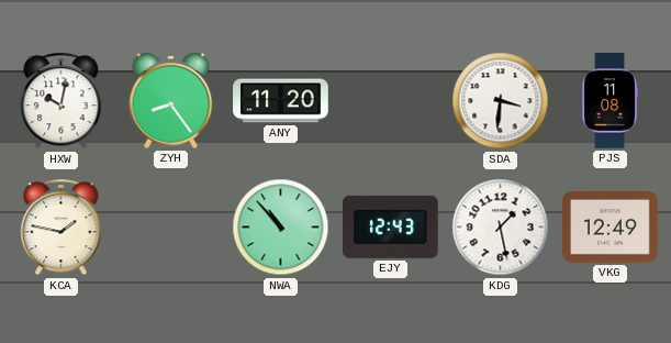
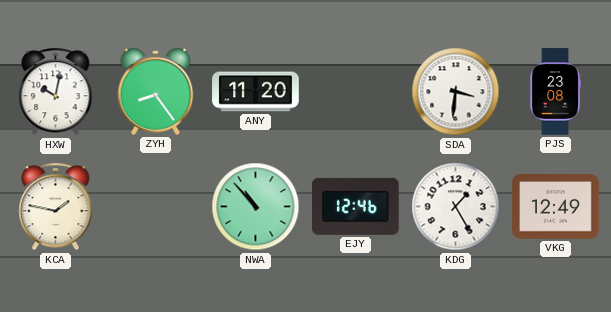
PJS: 11:08 -> 23:08
EJY: 12:43 -> 12:46
KDG: 1:28 -> 1:25
